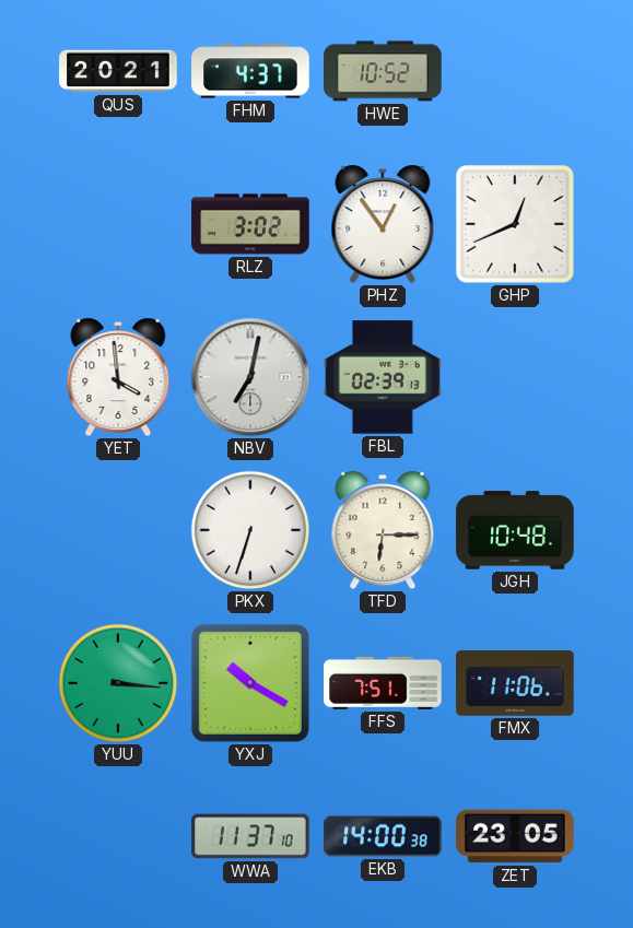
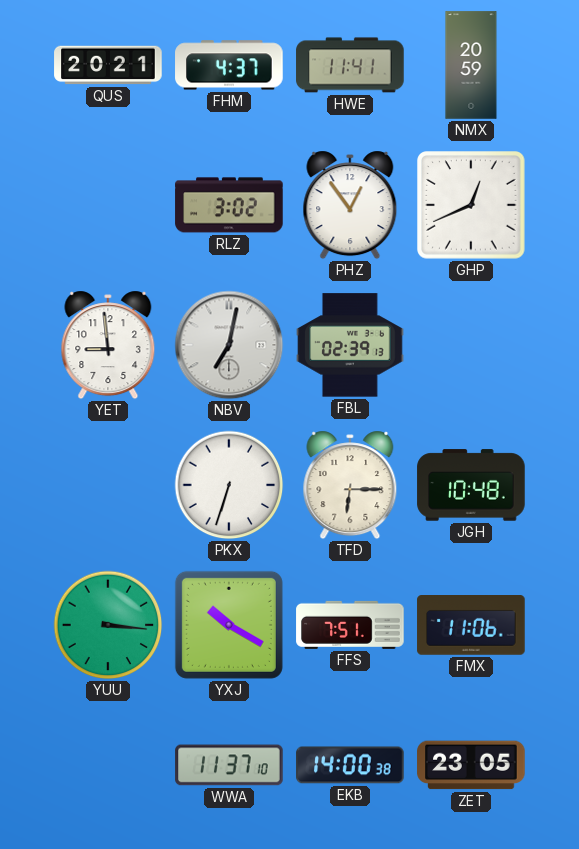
HWE: 10:52 -> 11:41
NMX: none -> 20:59
YET: 3:59 -> 8:59
